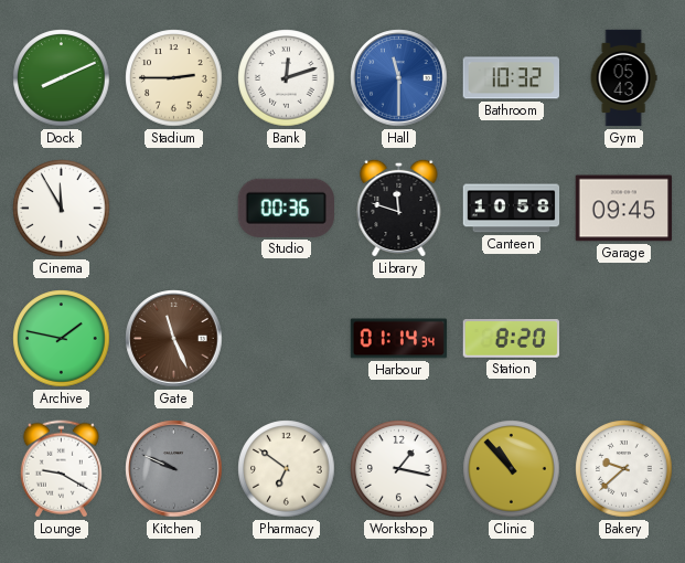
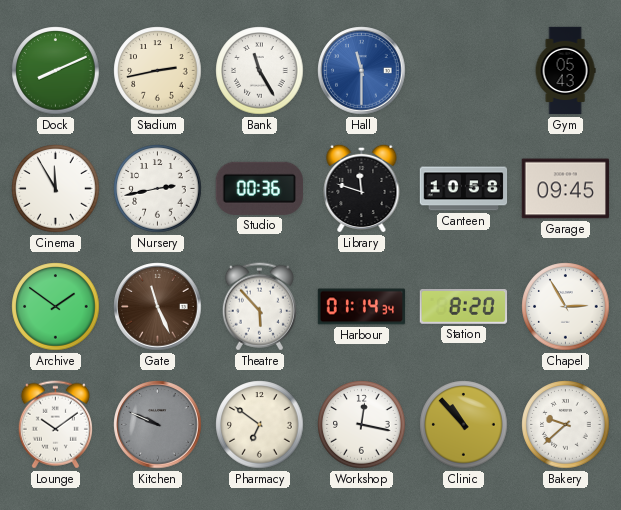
Stadium: 2:45 -> 2:43
Bank: 12:12 -> 11:25
Bathroom: 10:32 -> none
Nursery: none -> 2:43
Archive: 1:47 -> 1:51
Theatre: none -> 5:53
Chapel: none -> 2:55
Lounge: 9:20 -> 10:09
Workshop: 1:17 -> 12:17
